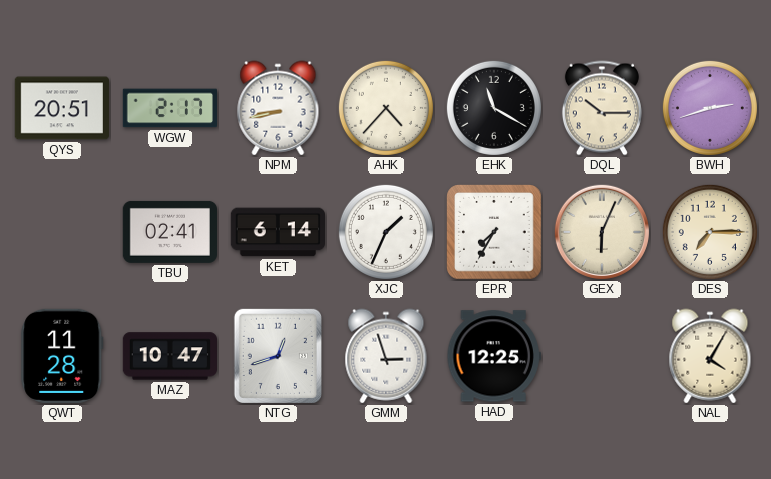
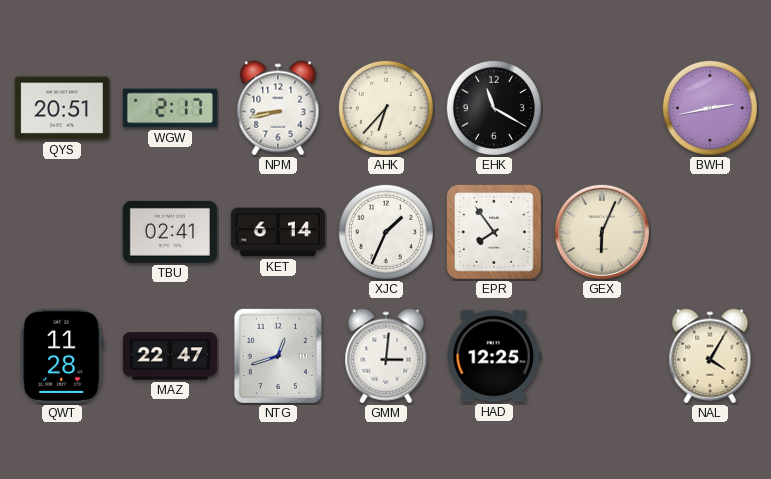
AHK: 4:37 -> 6:37
DQL: 10:15 -> none
BWH: 2:42 -> 2:43
EPR: 7:35 -> 7:54
DES: 7:15 -> none
MAZ: 10:47 -> 22:47
GMM: 2:57 -> 3:01
